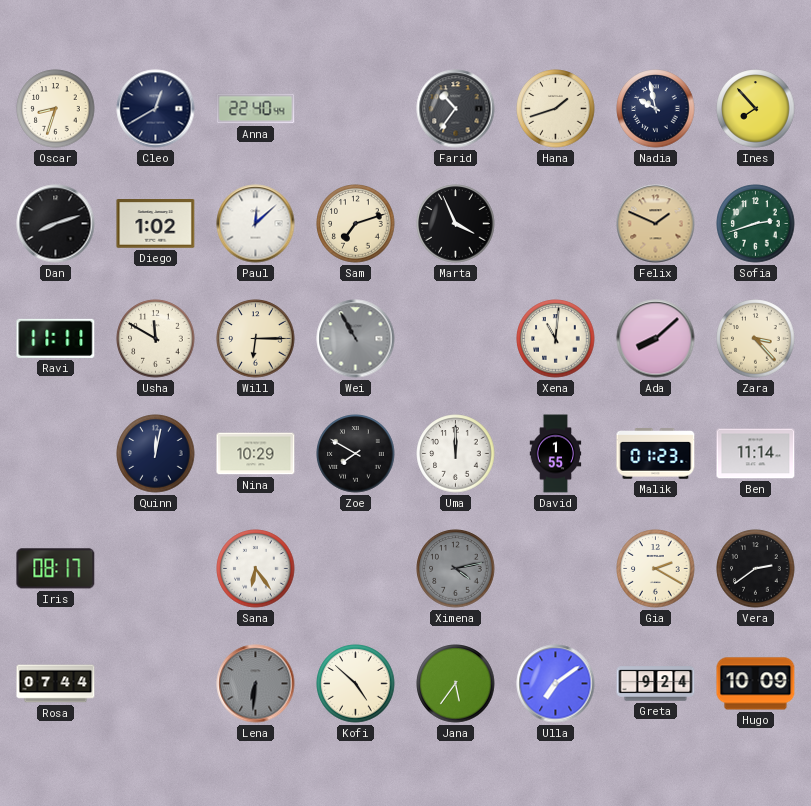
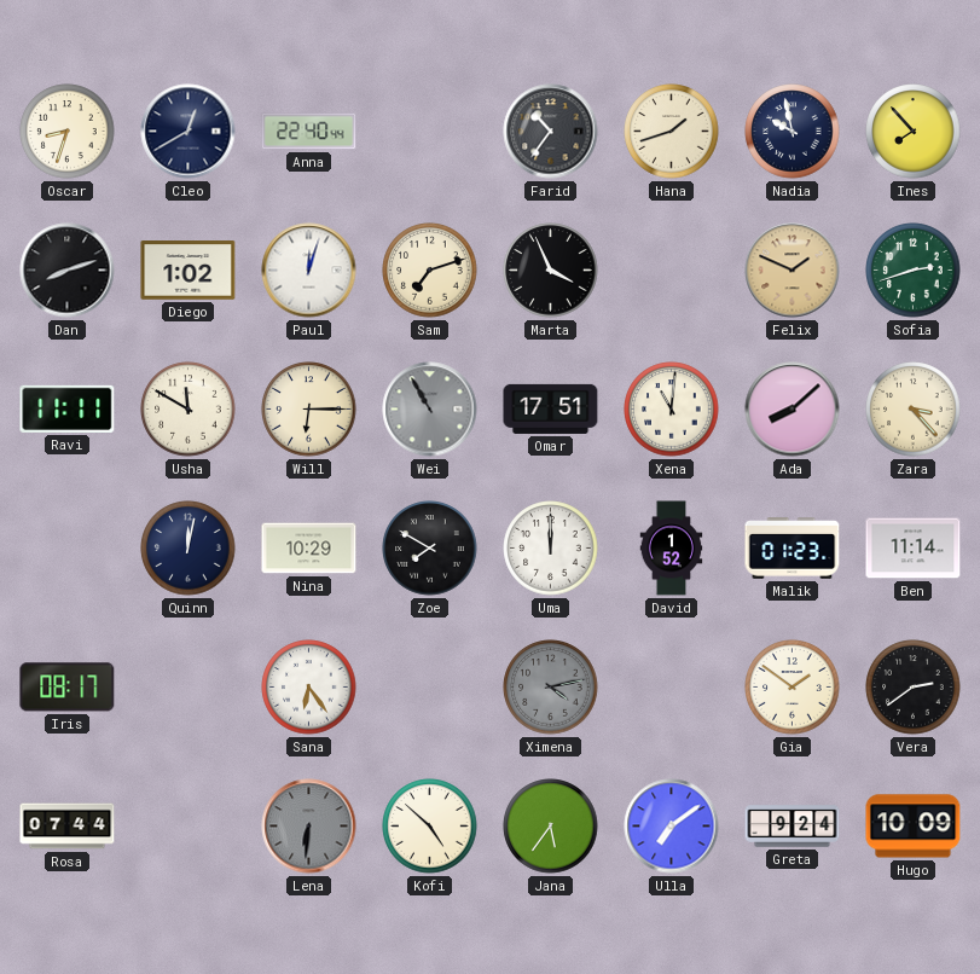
Paul: 12:08 -> 12:03
Omar: none -> 17:51
David: 1:55 -> 1:52
Gia: 2:20 -> 1:51
